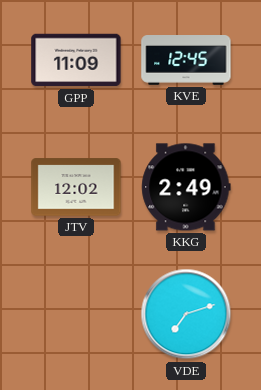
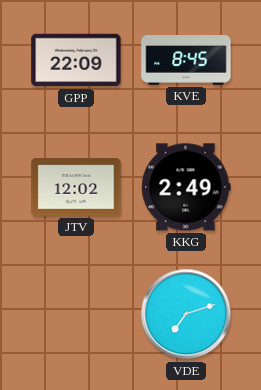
GPP: 11:09 -> 22:09
KVE: 12:45 -> 8:45
